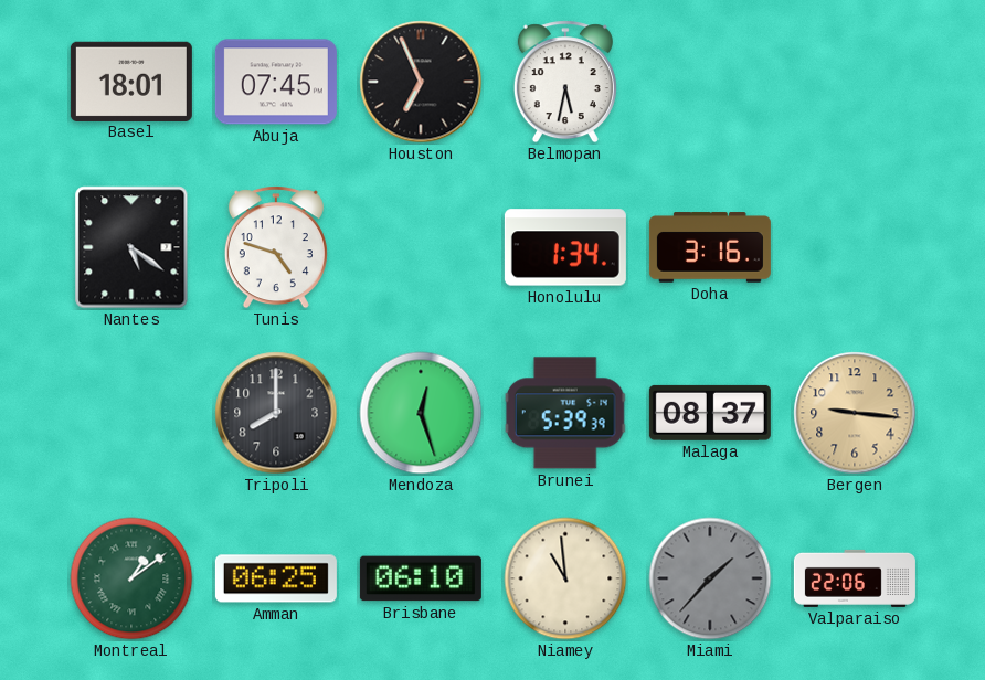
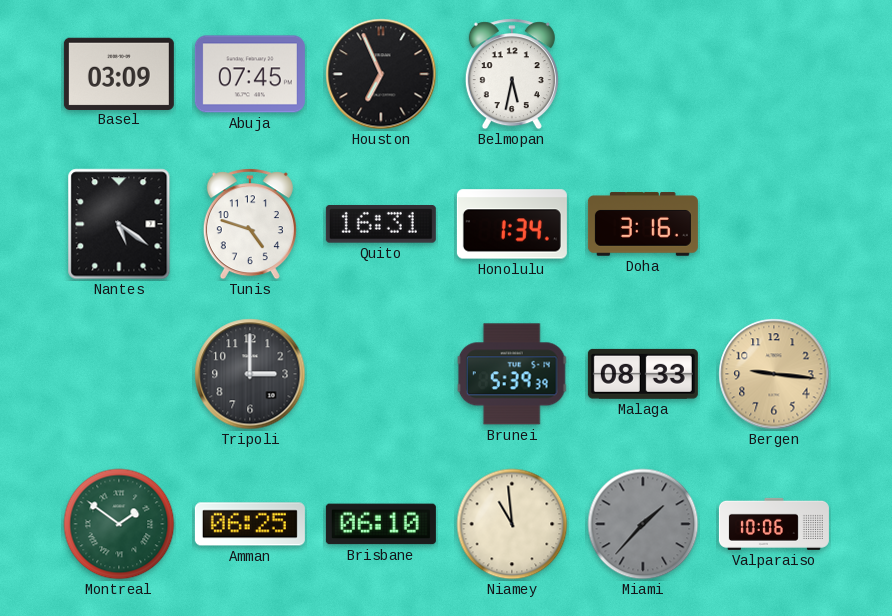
Basel: 18:01 -> 03:09
Quito: none -> 16:31
Tripoli: 8:00 -> 3:00
Mendoza: 12:27 -> none
Malaga: 08:37 -> 08:33
Montreal: 1:09 -> 1:51
Valparaiso: 22:06 -> 10:06
